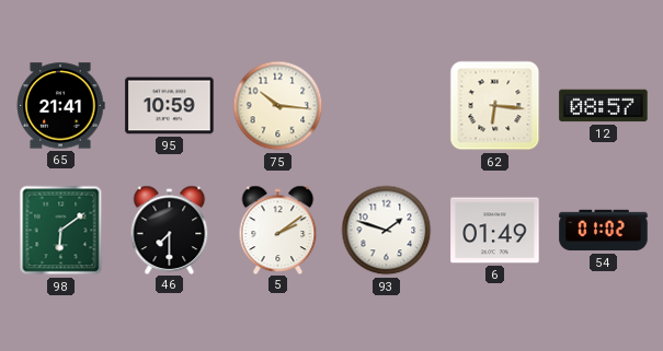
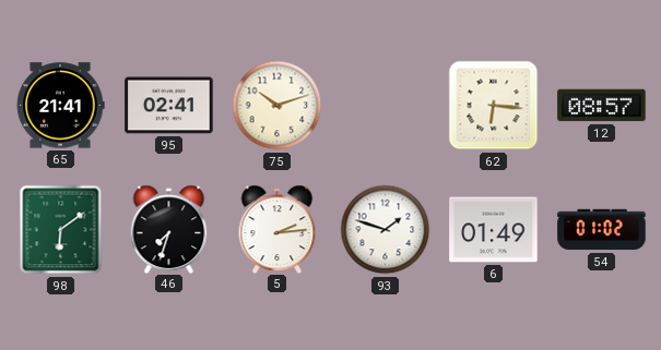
95: 10:59 -> 02:41
75: 10:16 -> 10:12
46: 7:30 -> 7:33
5: 2:09 -> 2:14
